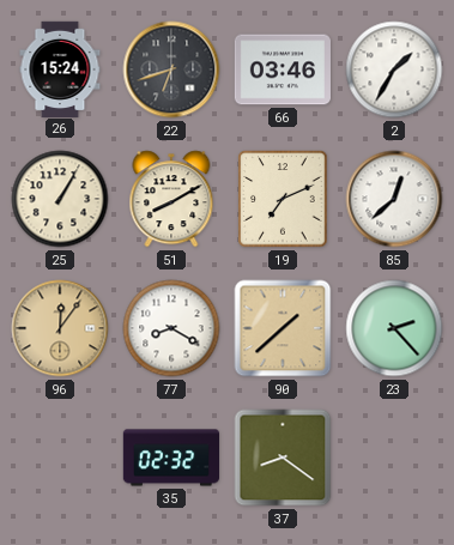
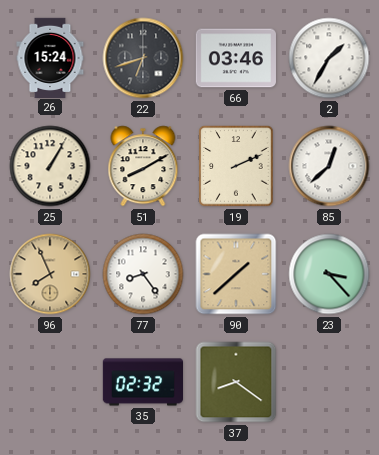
19: 7:11 -> 2:11
96: 12:06 -> 7:56
77: 8:20 -> 8:24
23: 2:23 -> 3:23
